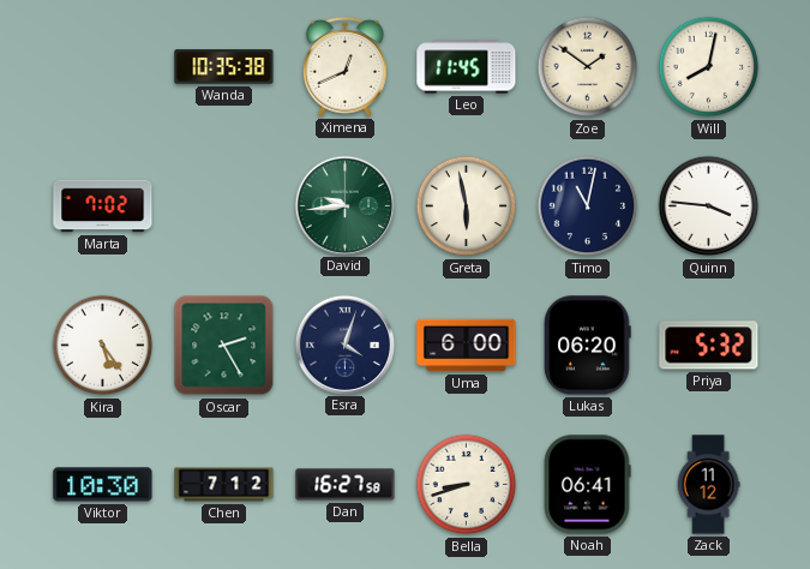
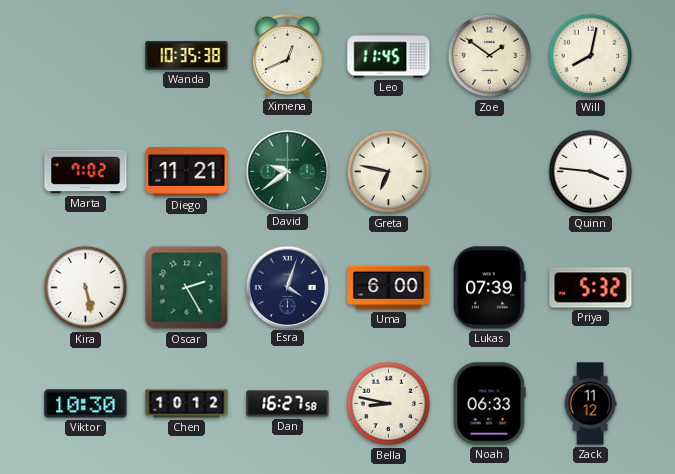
Diego: none -> 11:21
David: 9:44 -> 9:39
Greta: 5:58 -> 6:47
Timo: 11:02 -> none
Kira: 5:24 -> 5:28
Lukas: 06:20 -> 07:39
Chen: 7:12 -> 10:12
Bella: 8:42 -> 8:47
Noah: 06:41 -> 06:33
